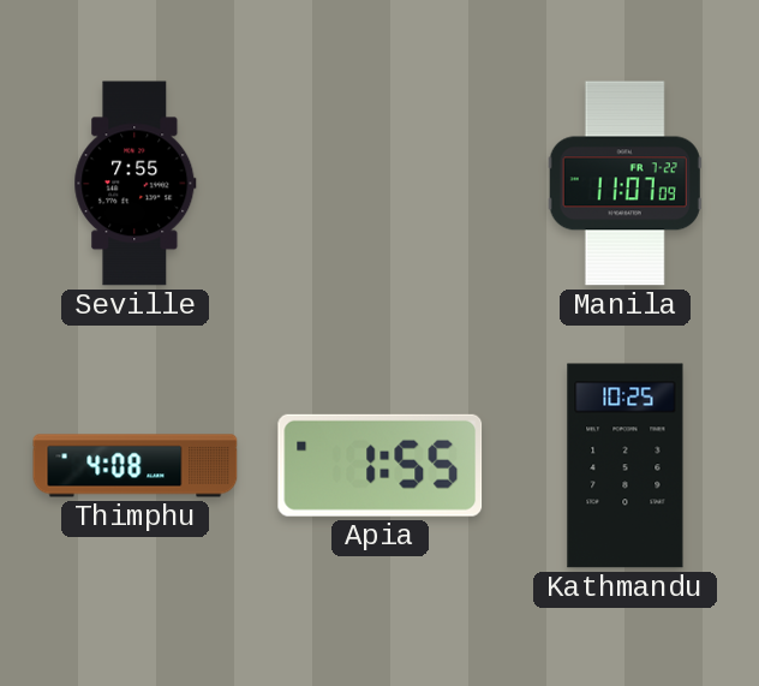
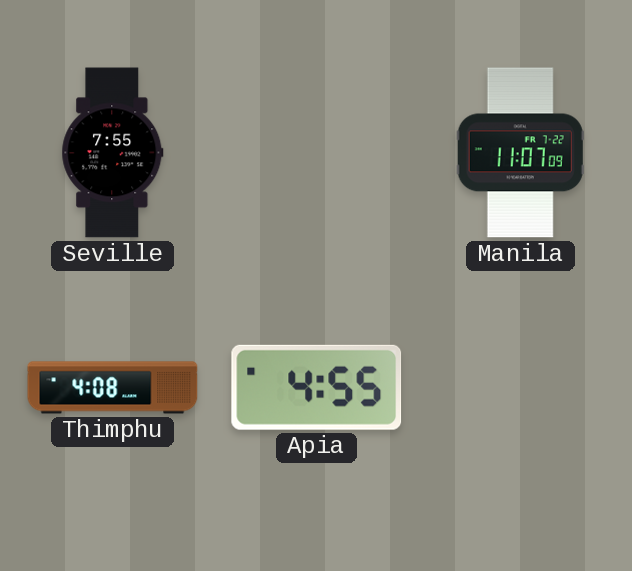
Apia: 1:55 -> 4:55
Kathmandu: 10:25 -> none
